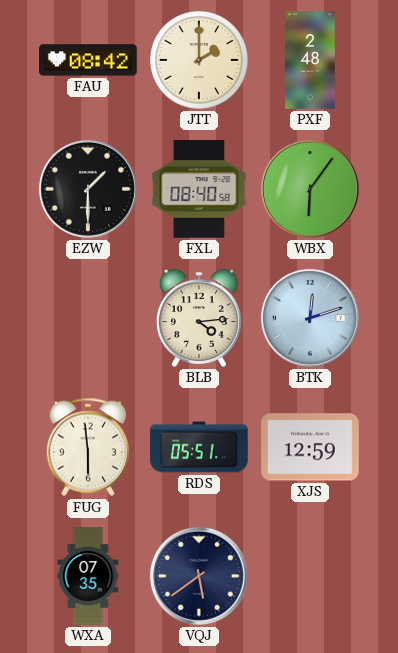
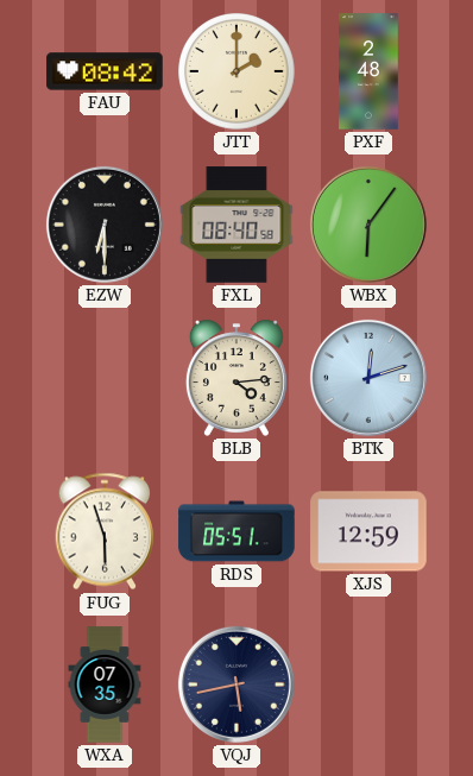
EZW: 1:30 -> 6:30
FUG: 5:59 -> 5:57
VQJ: 5:39 -> 5:43
